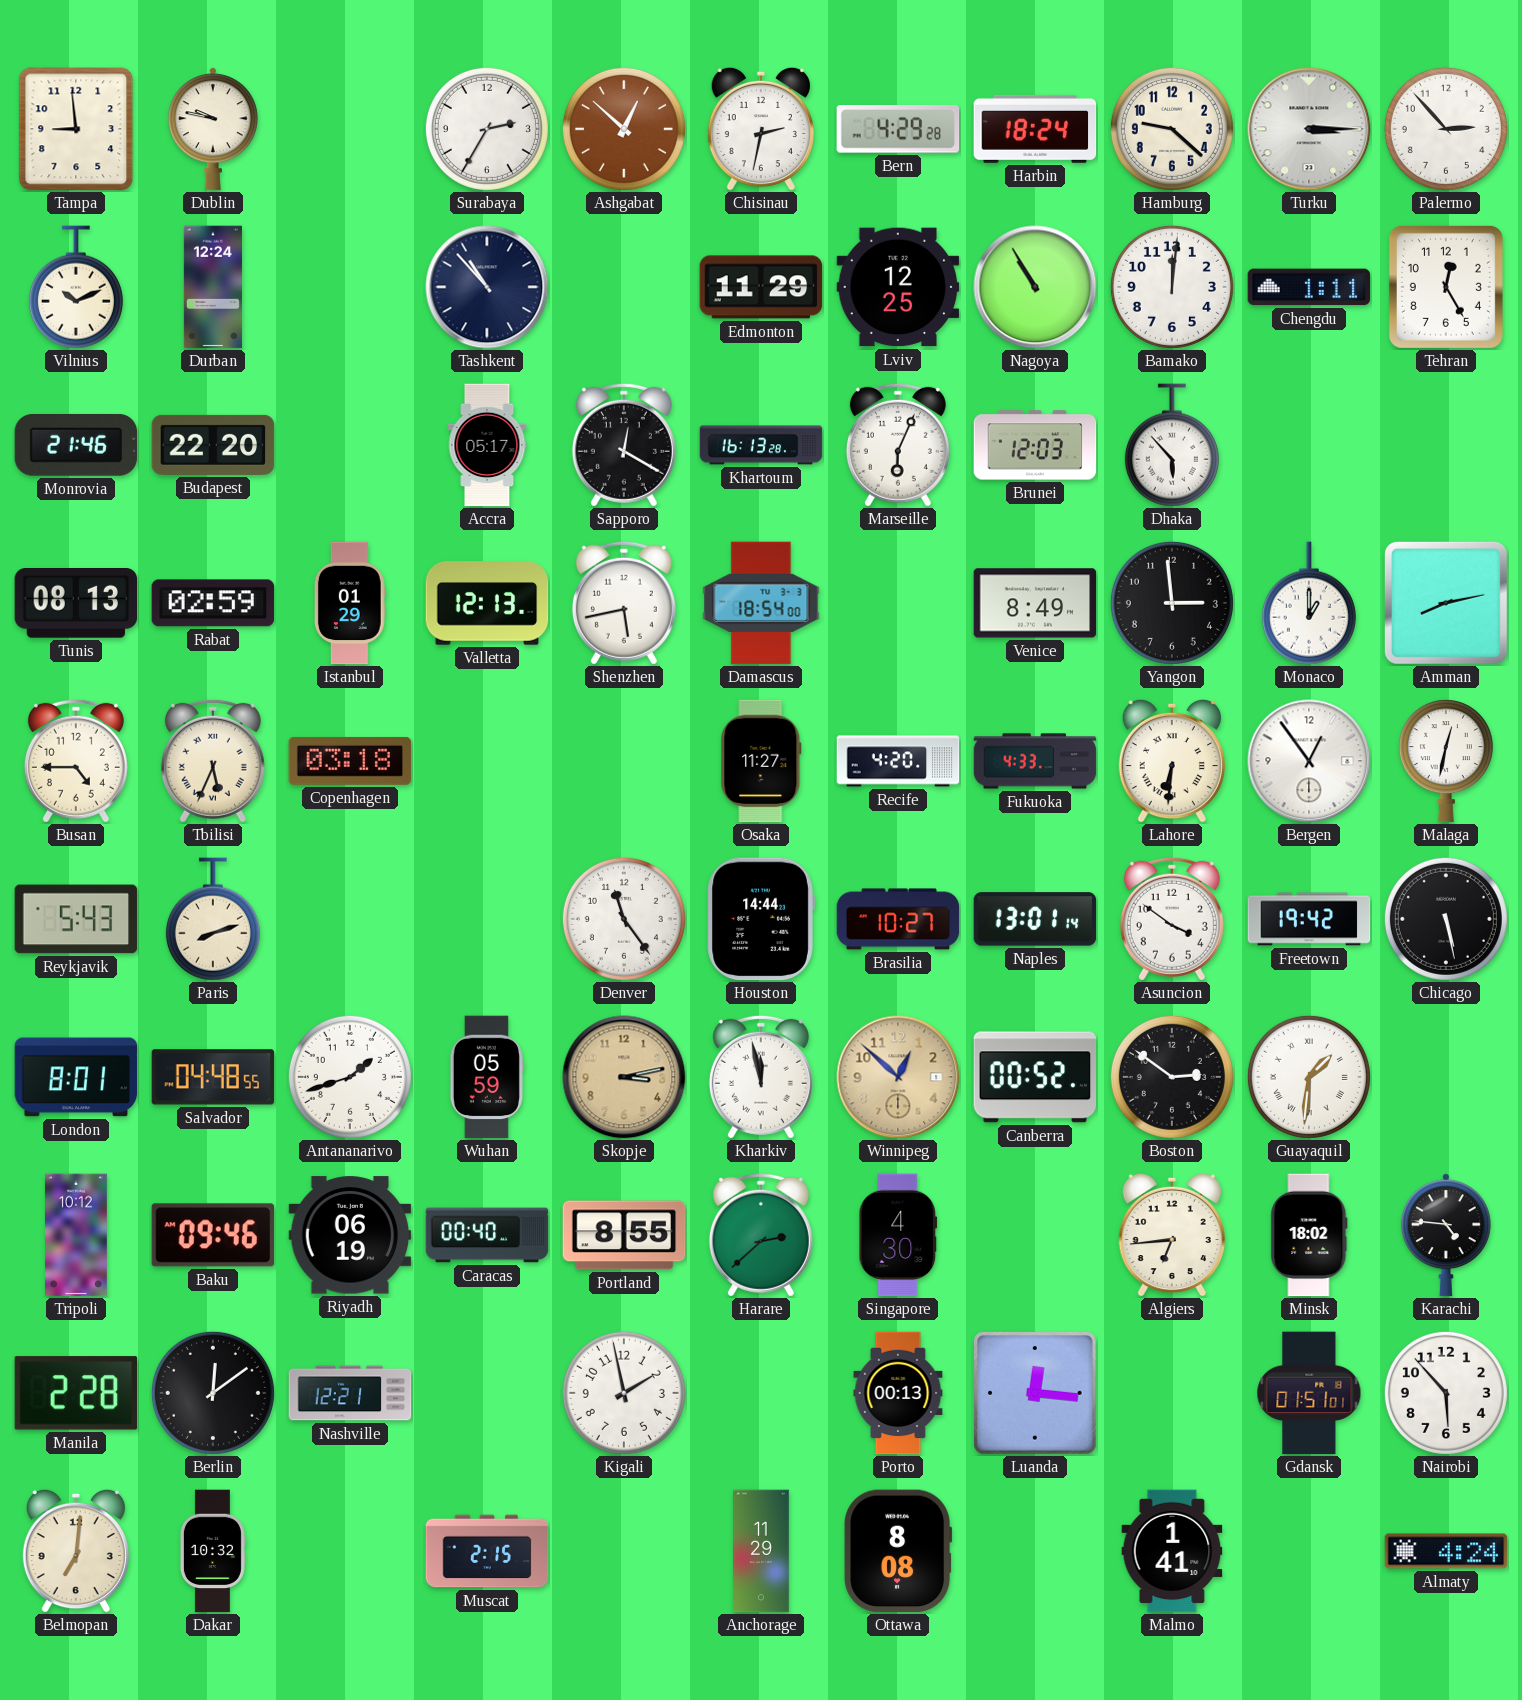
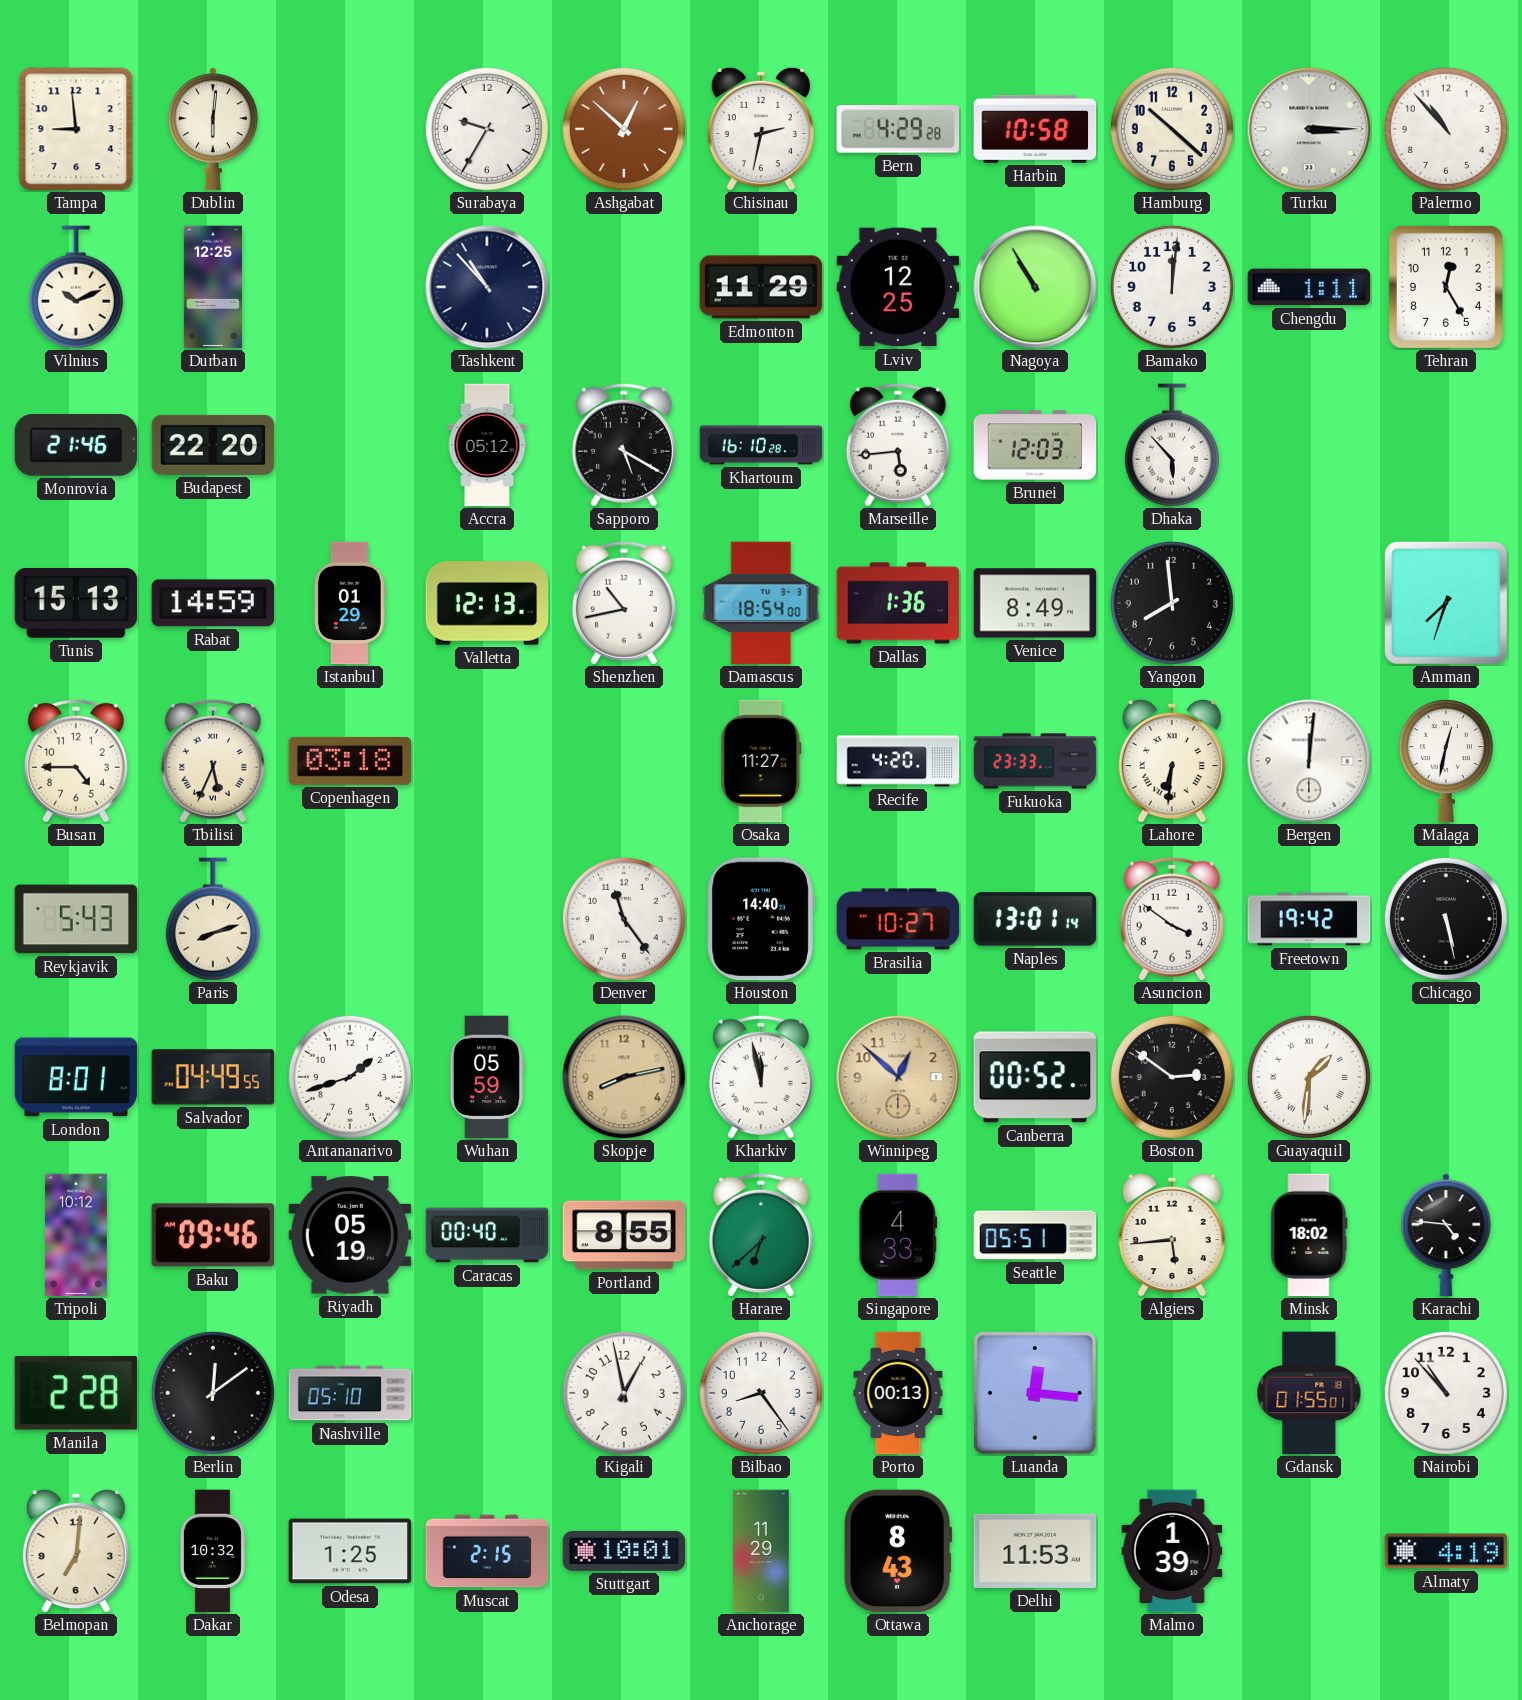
Dublin: 9:47 -> 6:01
Surabaya: 2:35 -> 9:35
Harbin: 18:24 -> 10:58
Hamburg: 9:22 -> 10:22
Palermo: 2:53 -> 10:53
Durban: 12:24 -> 12:25
Accra: 05:17 -> 05:12
Sapporo: 12:20 -> 5:20
Khartoum: 16:13 -> 16:10
Marseille: 6:04 -> 5:44
Tunis: 08:13 -> 15:13
Rabat: 02:59 -> 14:59
Shenzhen: 5:43 -> 10:43
Dallas: none -> 1:36
Yangon: 2:59 -> 7:59
Monaco: 1:00 -> none
Amman: 8:13 -> 7:33
Fukuoka: 4:33 -> 23:33
Bergen: 12:54 -> 12:01
Houston: 14:44 -> 14:40
Salvador: 04:48 -> 04:49
Skopje: 3:13 -> 8:13
Riyadh: 06:19 -> 05:19
Harare: 2:38 -> 6:38
Singapore: 4:30 -> 4:33
Seattle: none -> 05:51
Algiers: 6:44 -> 5:44
Nashville: 12:21 -> 05:10
Kigali: 1:58 -> 12:58
Bilbao: none -> 8:24
Gdansk: 01:51 -> 01:55
Nairobi: 5:53 -> 10:53
Odesa: none -> 1:25
Stuttgart: none -> 10:01
Ottawa: 8:08 -> 8:43
Delhi: none -> 11:53
Malmo: 1:41 -> 1:39
Almaty: 4:24 -> 4:19
